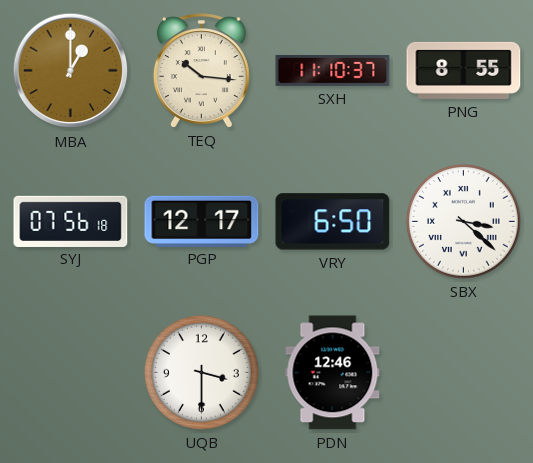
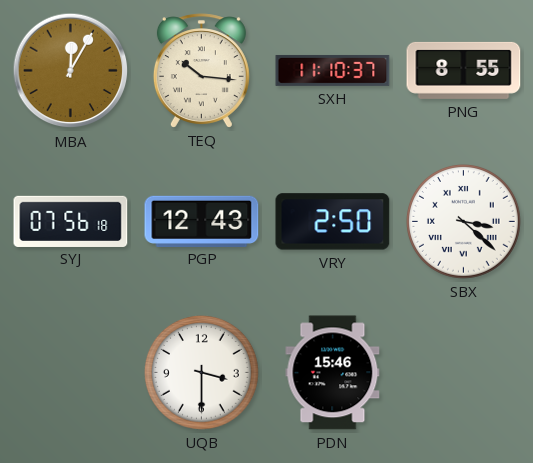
MBA: 1:00 -> 12:05
PGP: 12:17 -> 12:43
VRY: 6:50 -> 2:50
PDN: 12:46 -> 15:46
